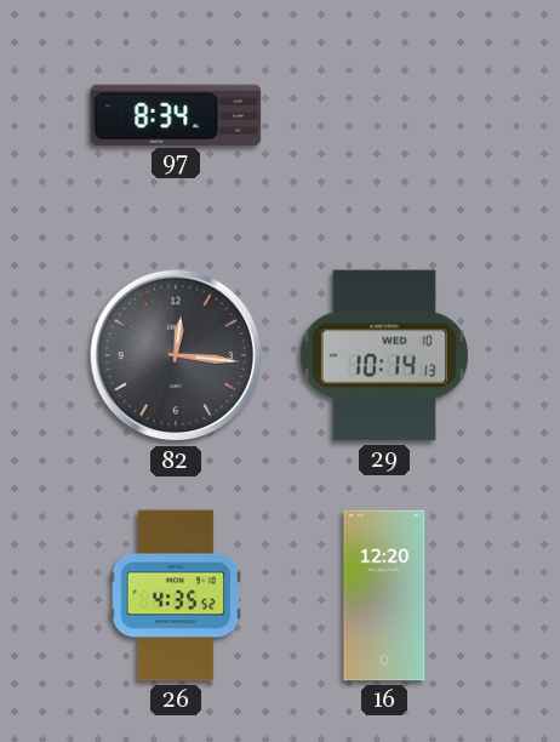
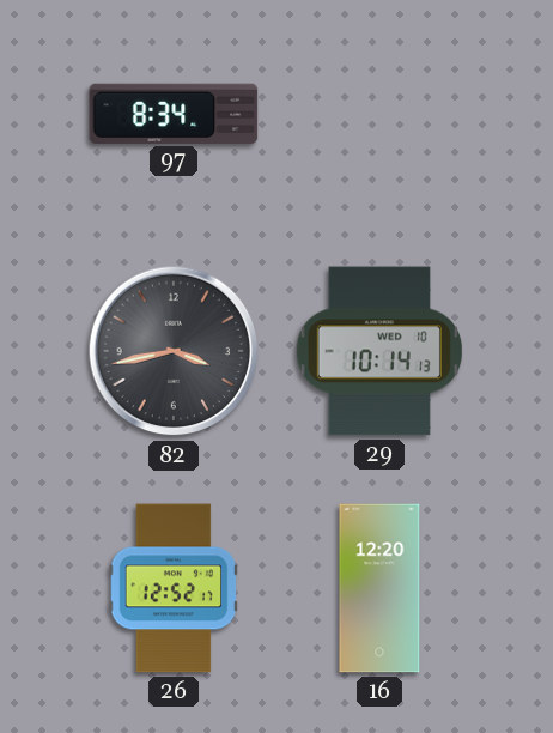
82: 12:16 -> 3:43
26: 4:35 -> 12:52
